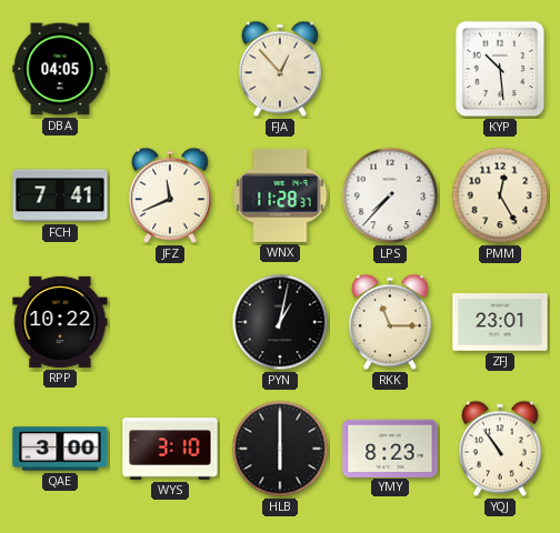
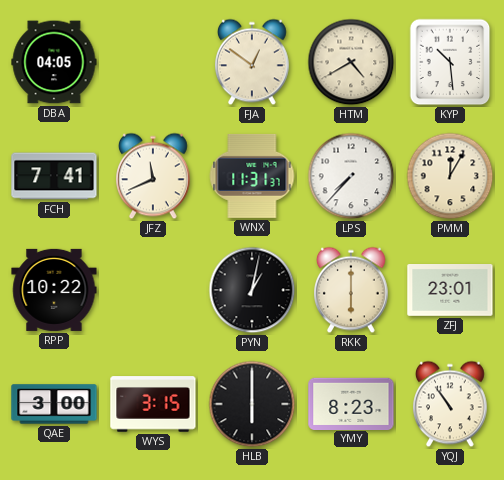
FJA: 12:53 -> 12:51
HTM: none -> 4:40
WNX: 11:28 -> 11:31
PMM: 12:25 -> 12:05
RKK: 11:15 -> 6:00
WYS: 3:10 -> 3:15
